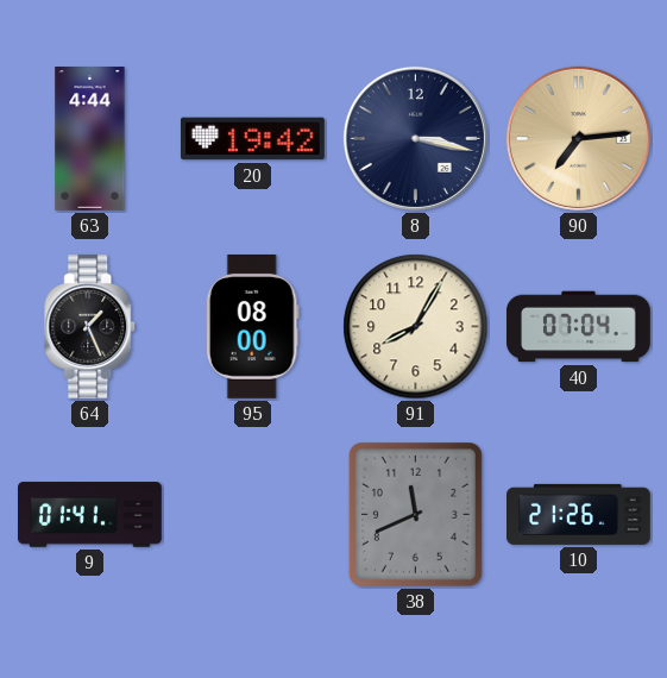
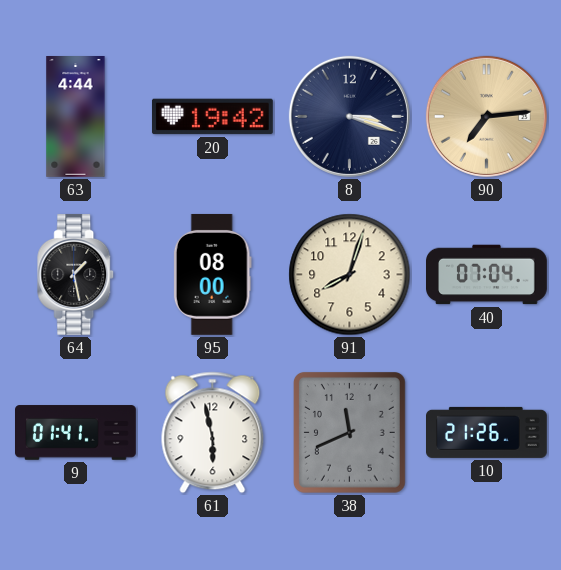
8: 3:17 -> 3:18
64: 1:26 -> 1:28
91: 8:05 -> 8:03
61: none -> 5:58
